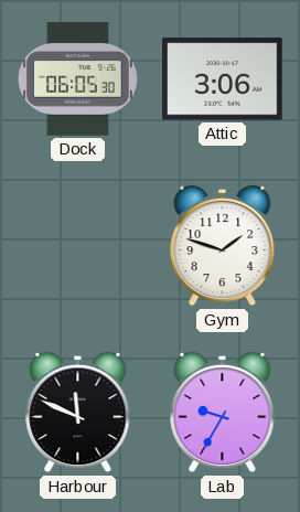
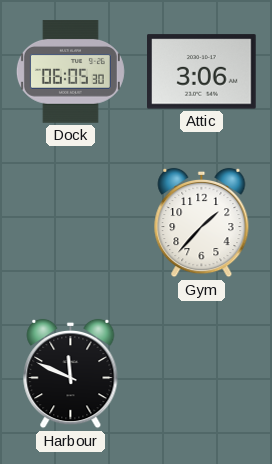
Gym: 1:48 -> 1:37
Lab: 9:35 -> none
